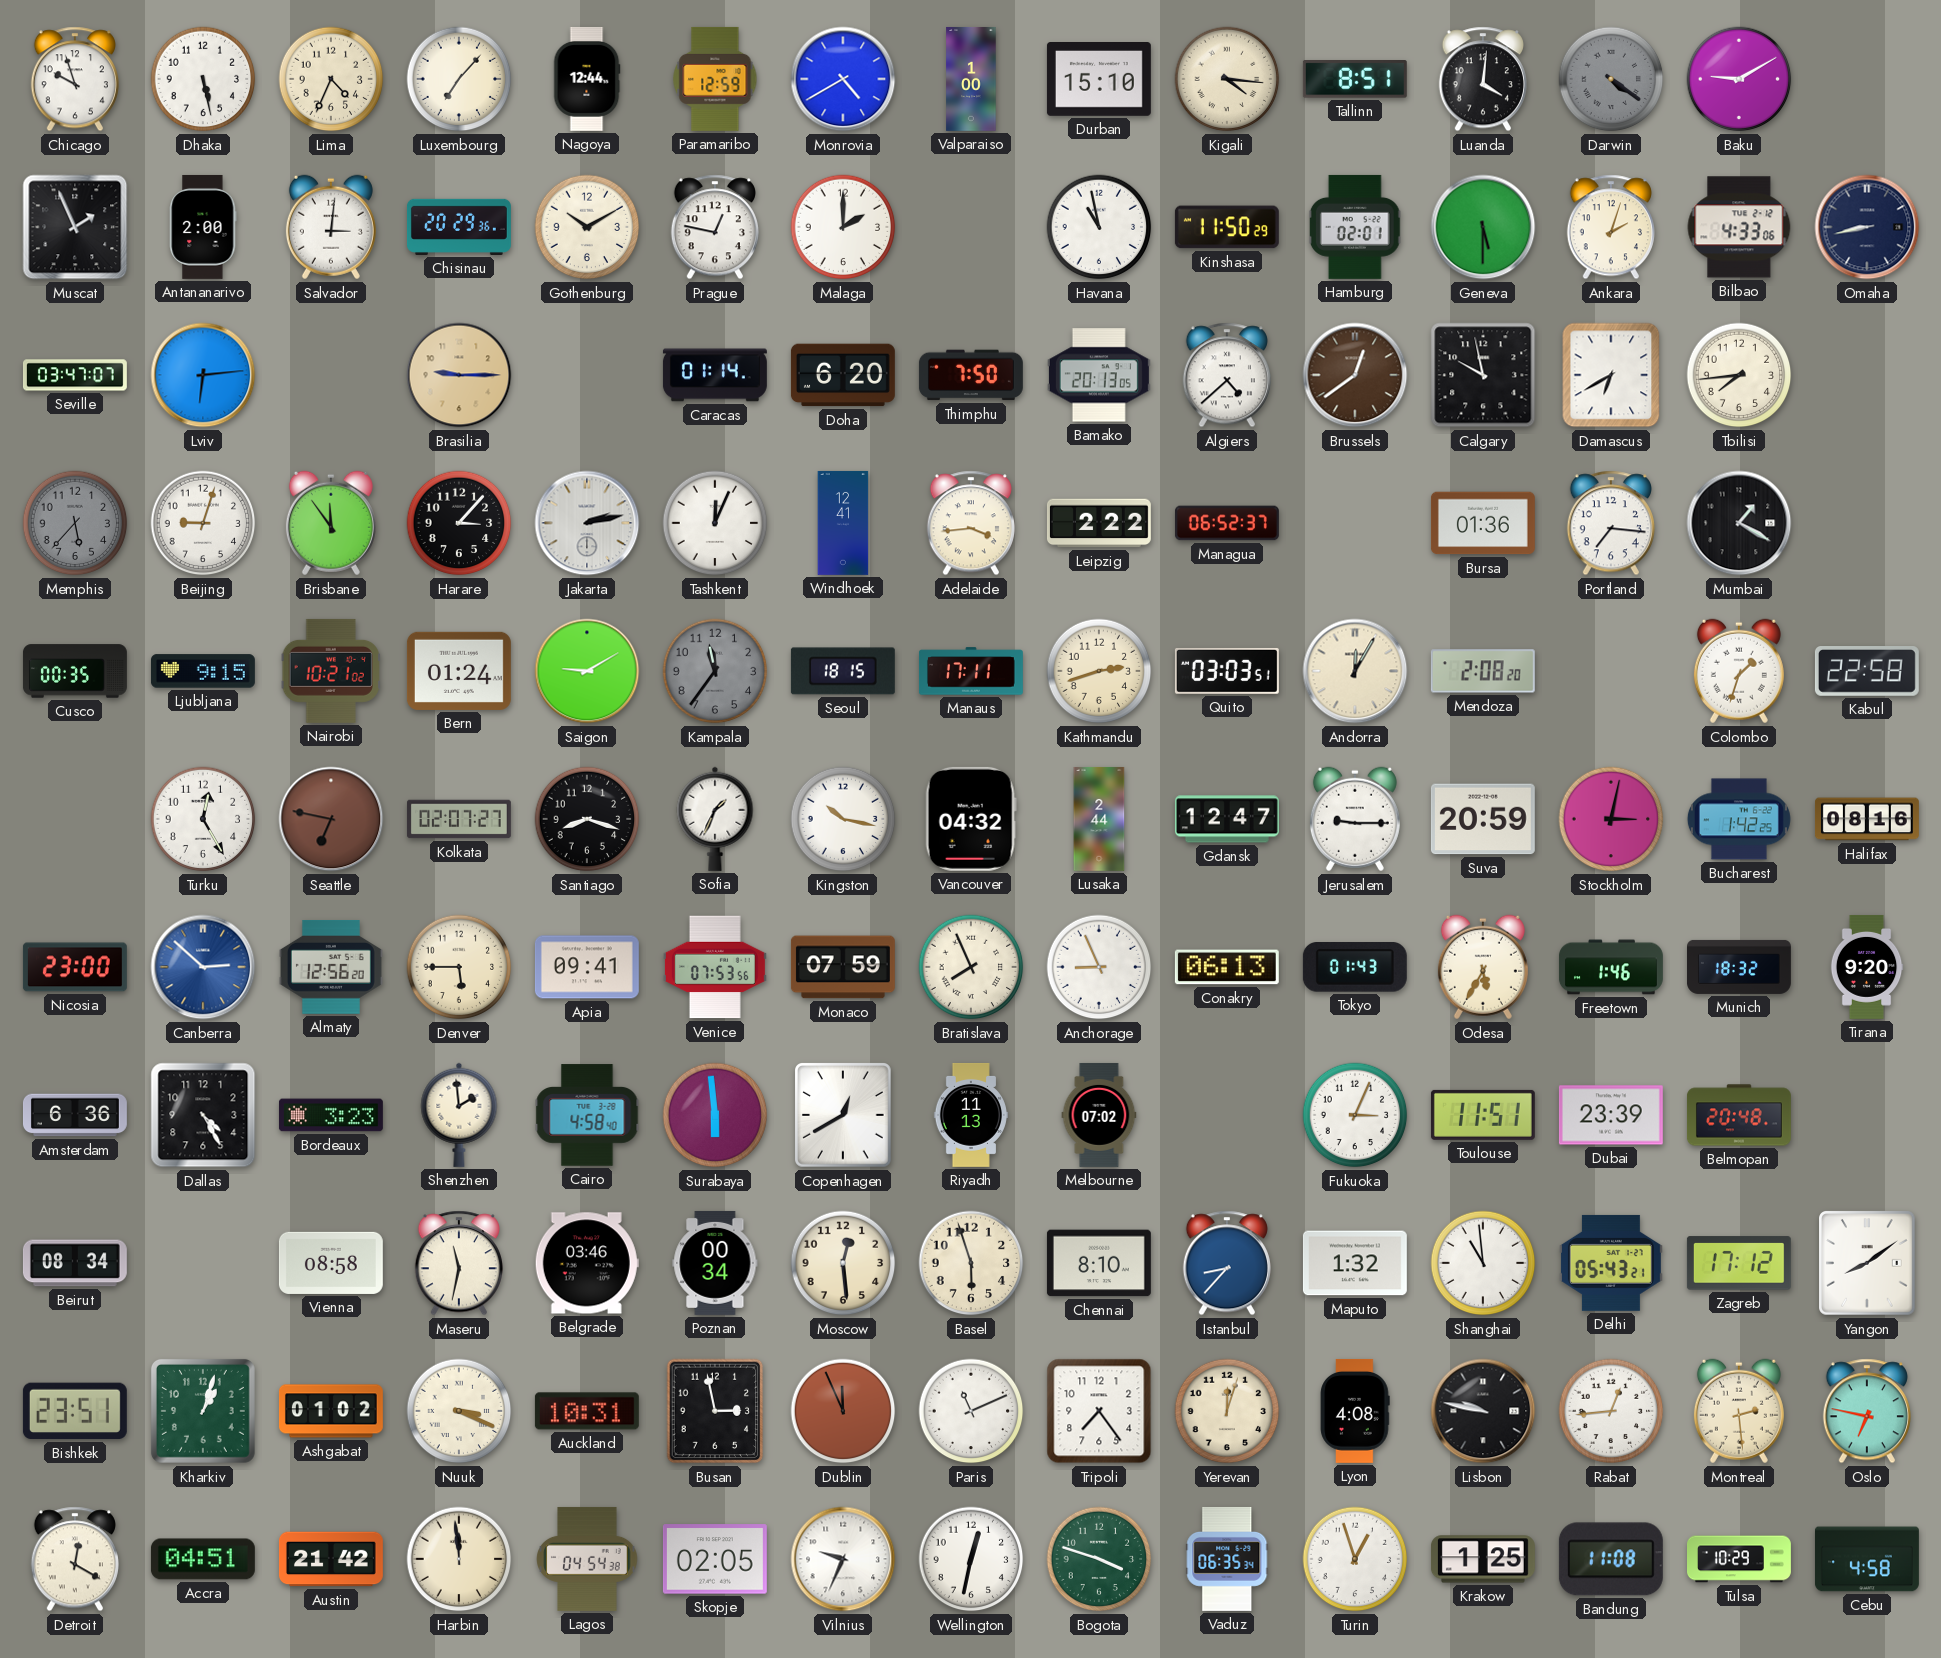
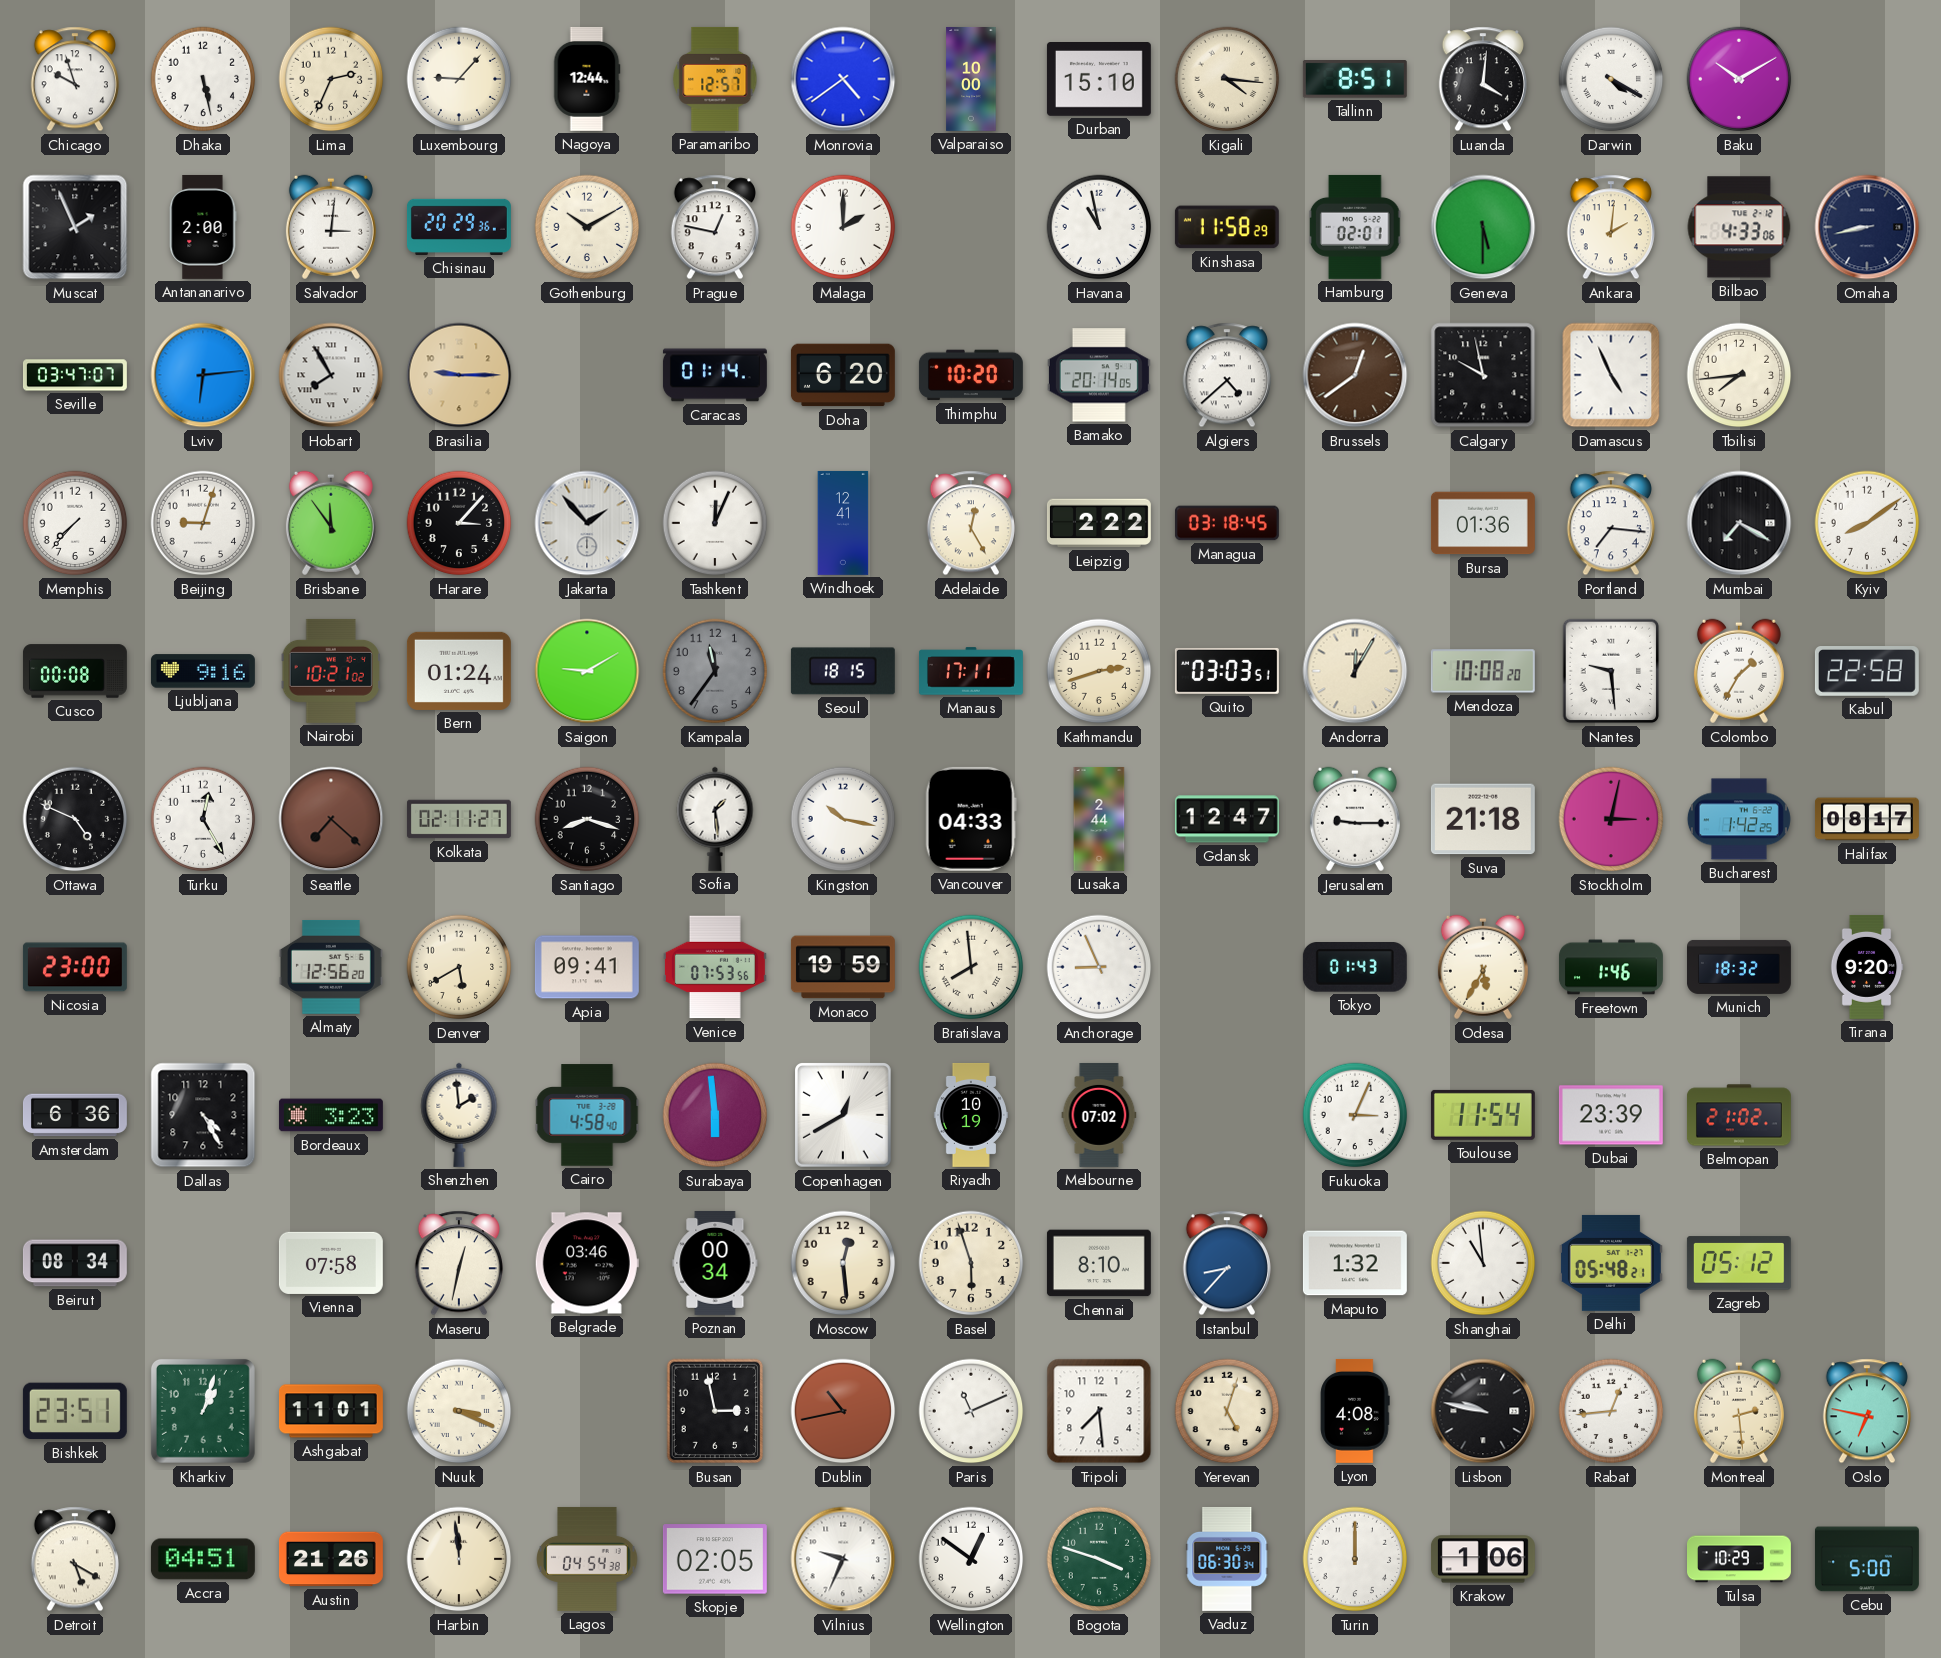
Lima: 4:34 -> 2:34
Luxembourg: 7:07 -> 9:07
Paramaribo: 12:59 -> 12:57
Monrovia: 4:40 -> 4:39
Valparaiso: 1:00 -> 10:00
Darwin: 4:21 -> 4:20
Darwin dial: grey -> white
Baku: 9:10 -> 10:10
Kinshasa: 11:50 -> 11:58
Ankara: 2:03 -> 2:01
Hobart: none -> 7:55
Thimphu: 7:50 -> 10:20
Bamako: 20:13 -> 20:14
Damascus: 6:40 -> 4:56
Memphis: 5:37 -> 7:37
Memphis dial: grey -> white
Jakarta: 2:13 -> 1:53
Adelaide: 3:44 -> 12:25
Managua: 06:52 -> 03:18
Mumbai: 1:20 -> 7:20
Kyiv: none -> 8:09
Cusco: 00:35 -> 00:08
Ljubljana: 9:15 -> 9:16
Mendoza: 2:08 -> 10:08
Nantes: none -> 9:29
Colombo: 1:33 -> 1:35
Ottawa: none -> 4:49
Seattle: 6:47 -> 7:22
Kolkata: 02:07 -> 02:11
Sofia: 1:34 -> 1:29
Vancouver: 04:32 -> 04:33
Suva: 20:59 -> 21:18
Halifax: 08:16 -> 08:17
Canberra: 2:52 -> none
Denver: 5:45 -> 5:40
Monaco: 07:59 -> 19:59
Bratislava: 7:56 -> 7:59
Conakry: 06:13 -> none
Riyadh: 11:13 -> 10:19
Toulouse: 11:51 -> 11:54
Belmopan: 20:48 -> 21:02
Vienna: 08:58 -> 07:58
Maseru: 11:32 -> 12:32
Delhi: 05:43 -> 05:48
Zagreb: 17:12 -> 05:12
Yangon: 8:09 -> none
Ashgabat: 01:02 -> 11:01
Auckland: 10:31 -> none
Dublin: 11:56 -> 10:43
Tripoli: 7:24 -> 7:29
Yerevan: 12:03 -> 5:03
Detroit: 12:20 -> 5:20
Austin: 21:42 -> 21:26
Wellington: 12:32 -> 12:51
Vaduz: 06:35 -> 06:30
Turin: 12:57 -> 12:00
Krakow: 1:25 -> 1:06
Bandung: 11:08 -> none
Cebu: 4:58 -> 5:00
